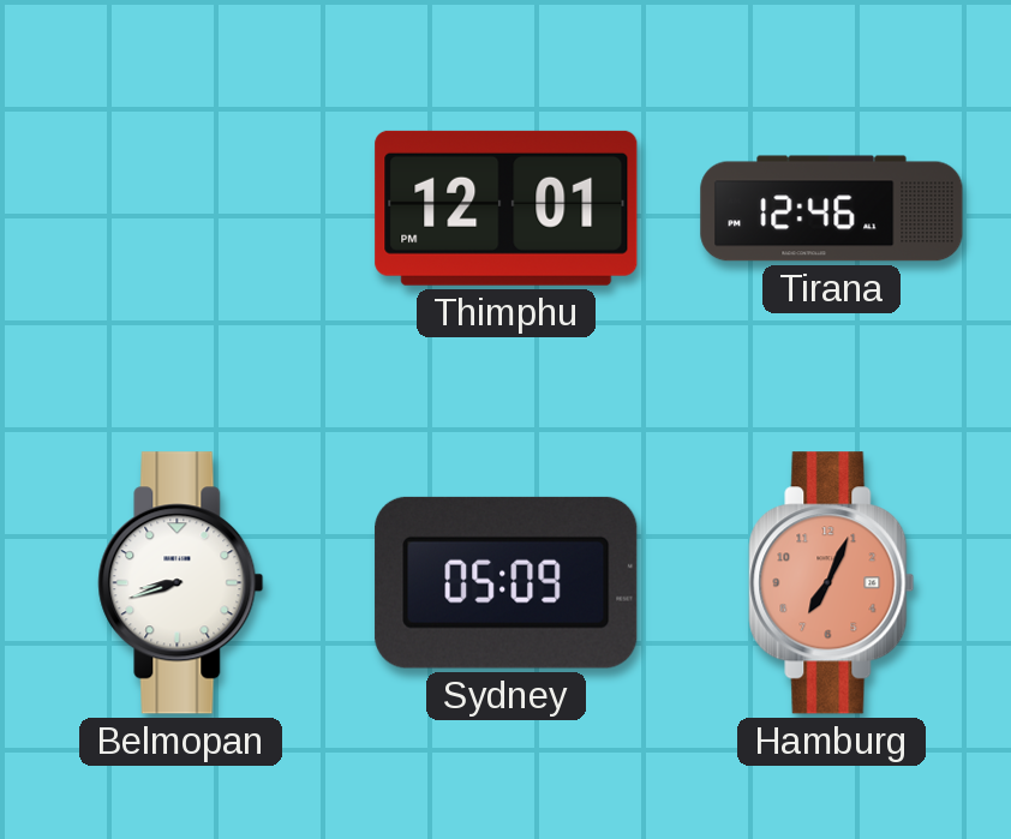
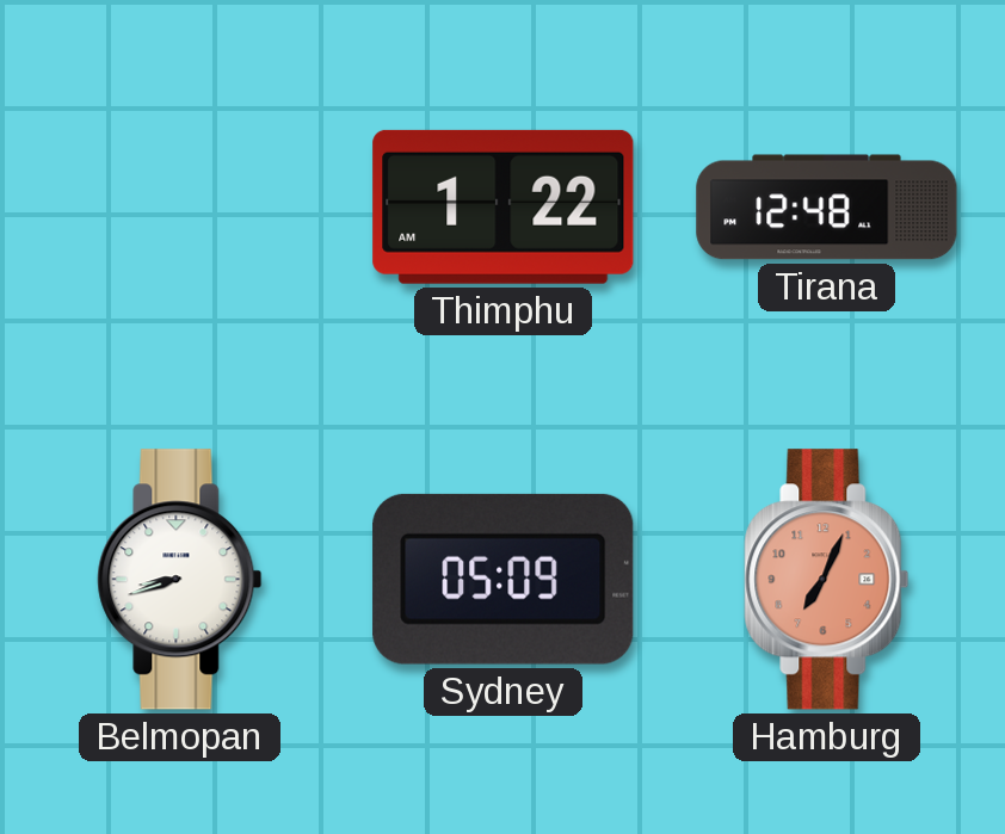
Thimphu: 12:01 -> 1:22
Tirana: 12:46 -> 12:48
